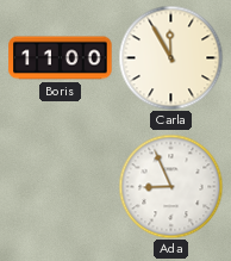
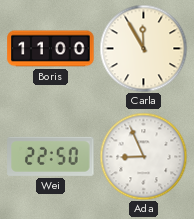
Wei: none -> 22:50
